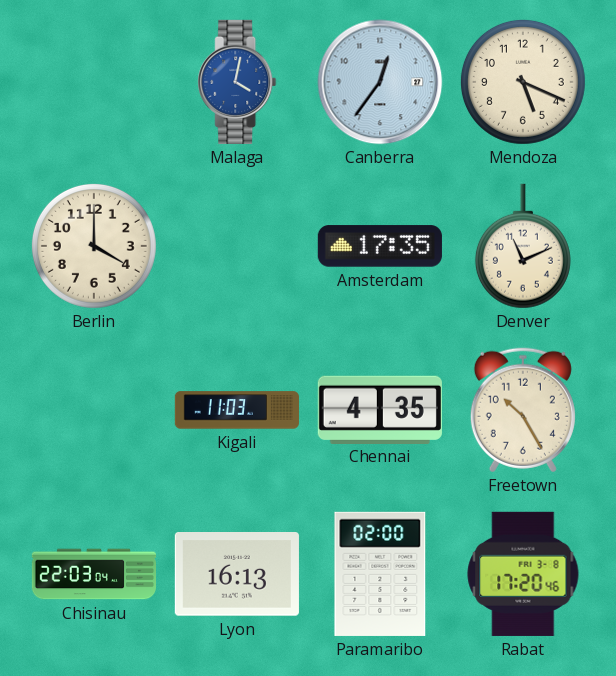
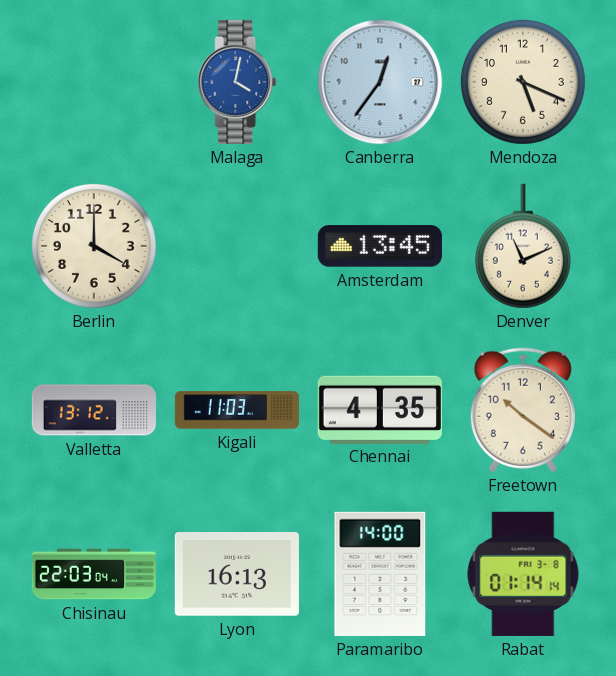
Amsterdam: 17:35 -> 13:45
Valletta: none -> 13:12
Freetown: 10:25 -> 10:21
Paramaribo: 02:00 -> 14:00
Rabat: 17:20 -> 01:14
